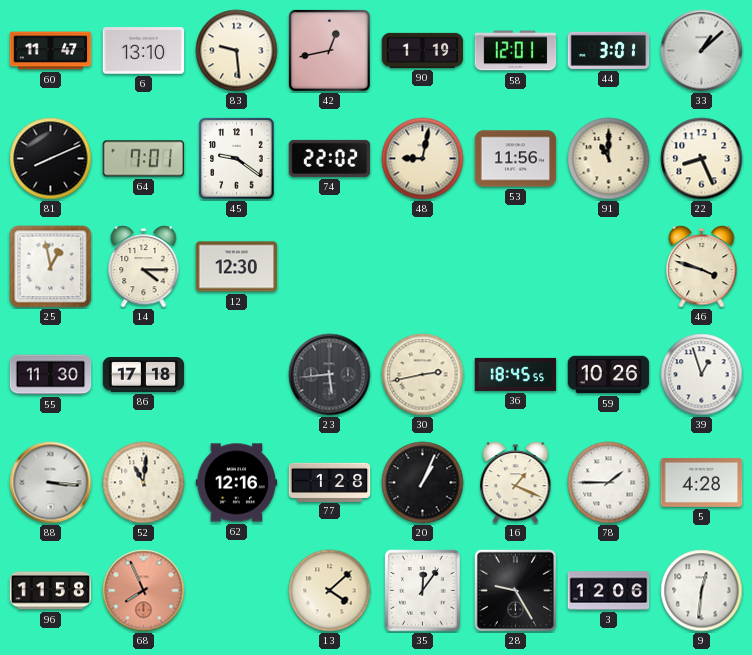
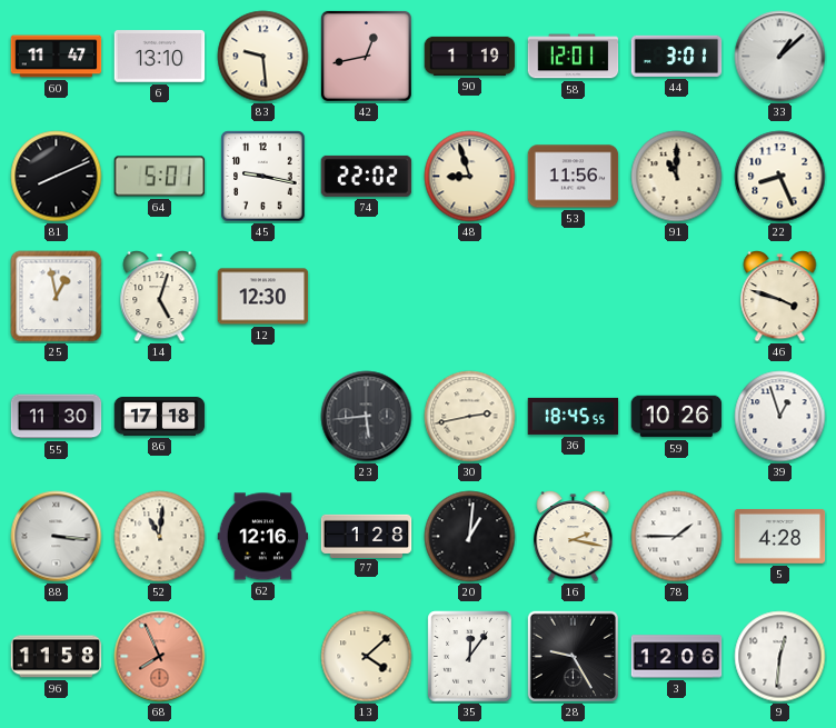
64: 7:01 -> 5:01
45: 9:21 -> 9:17
48: 9:02 -> 8:57
14: 4:15 -> 5:03
20: 1:04 -> 1:01
16: 1:19 -> 2:17
